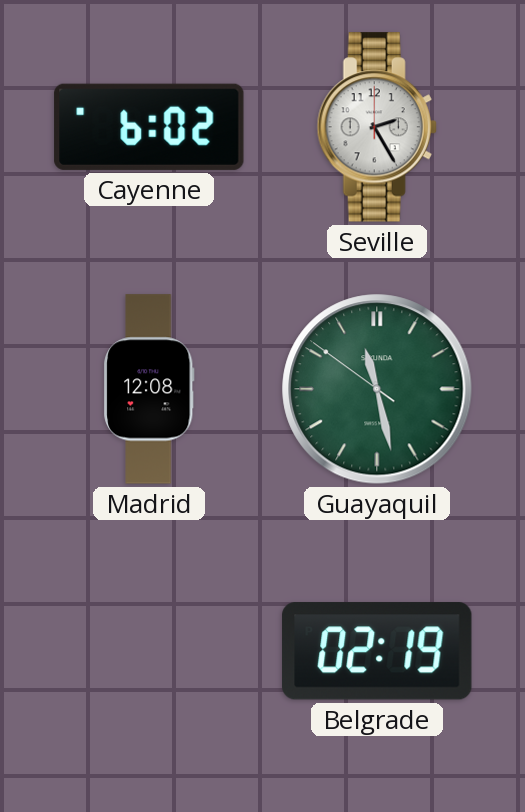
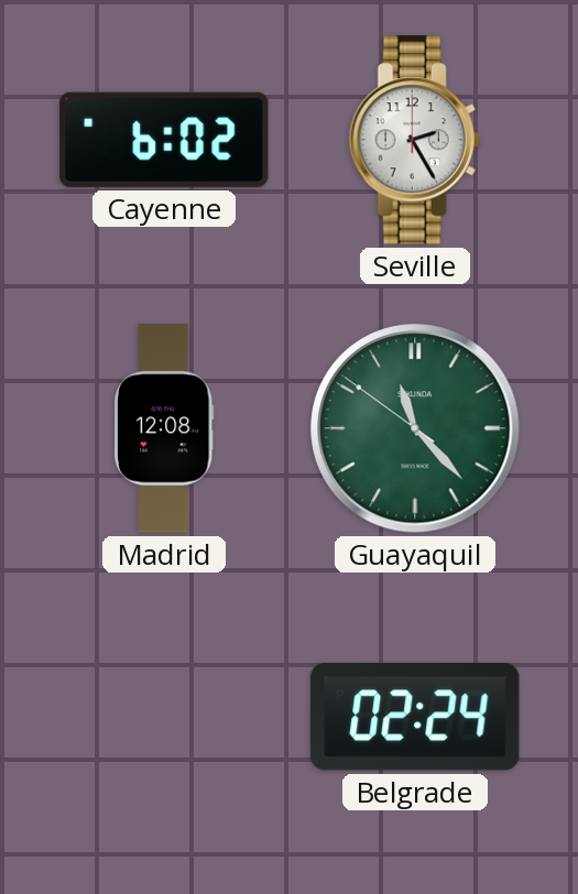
Guayaquil: 11:27 -> 11:22
Belgrade: 02:19 -> 02:24
